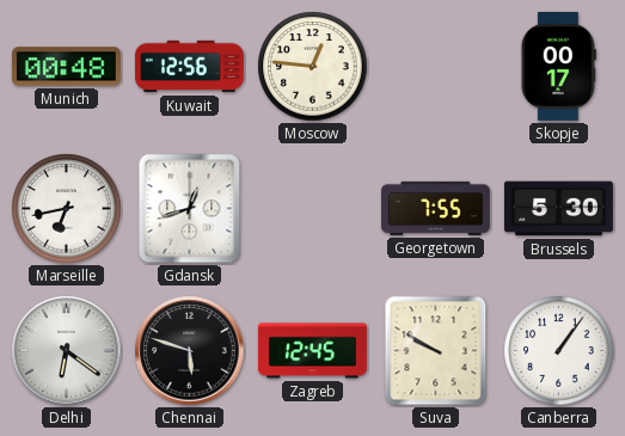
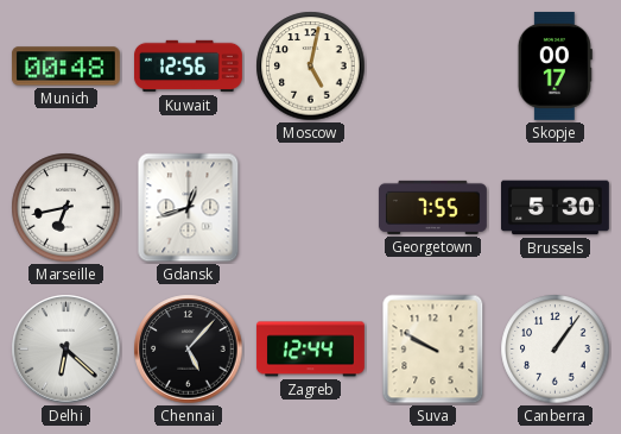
Moscow: 12:46 -> 5:02
Delhi: 6:21 -> 6:22
Chennai: 5:48 -> 5:07
Zagreb: 12:45 -> 12:44
